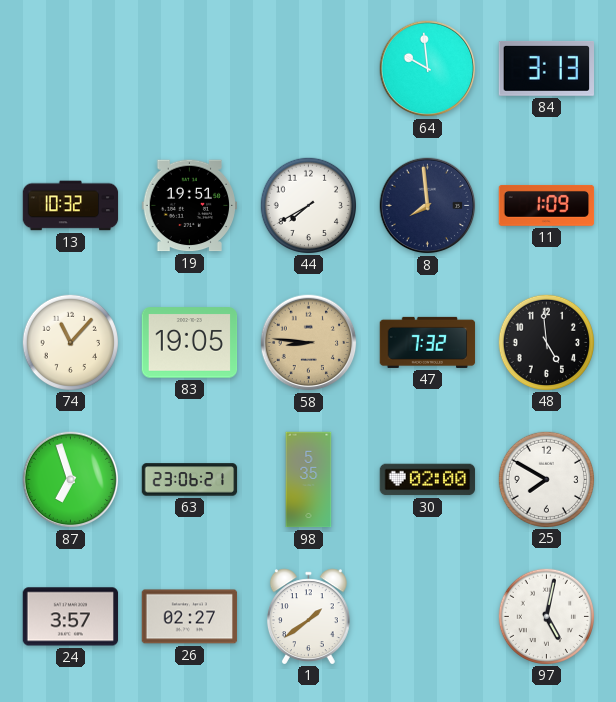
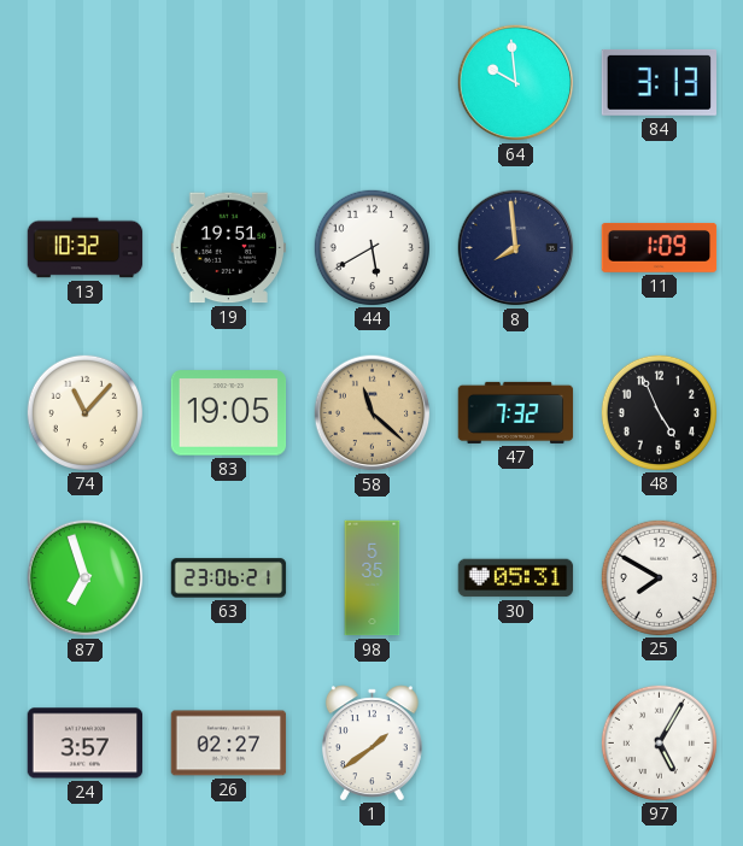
44: 7:40 -> 5:40
58: 8:46 -> 11:22
48: 4:59 -> 4:56
30: 02:00 -> 05:31
97: 5:02 -> 5:05
